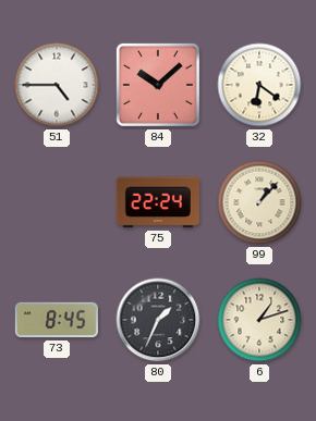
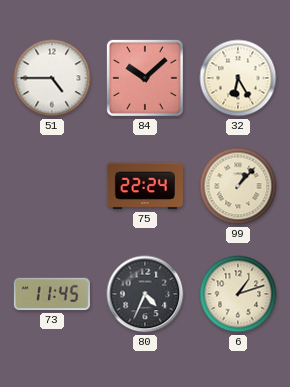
32: 6:21 -> 6:25
73: 8:45 -> 11:45
80: 1:34 -> 4:34
